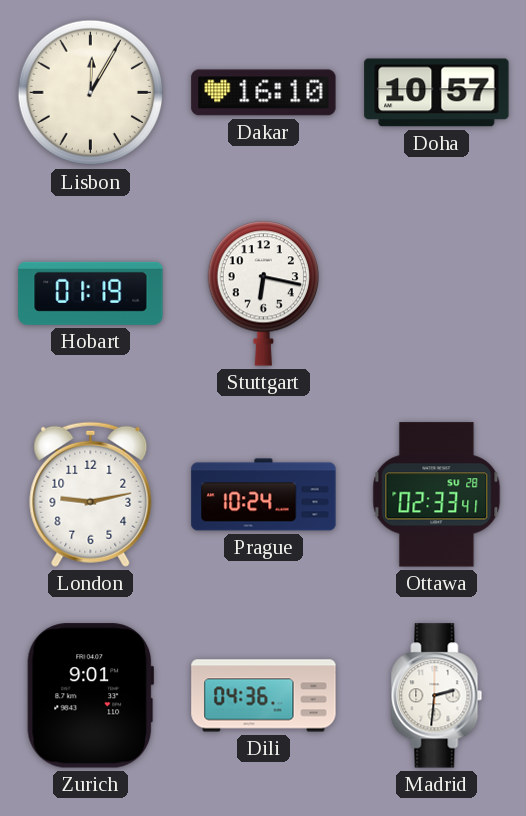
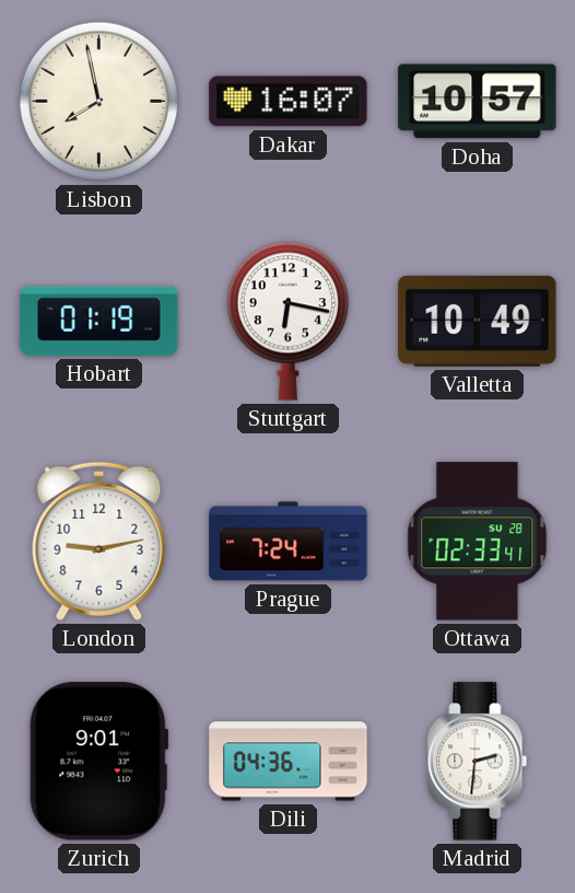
Lisbon: 12:05 -> 7:58
Dakar: 16:10 -> 16:07
Valletta: none -> 10:49
Prague: 10:24 -> 7:24
